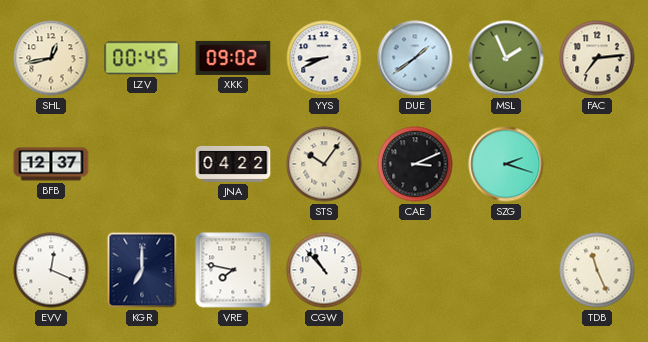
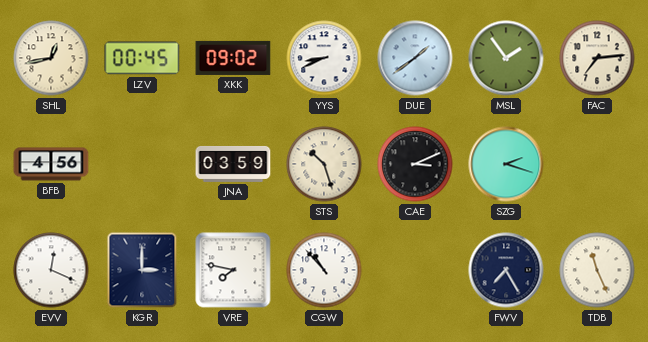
MSL: 1:56 -> 1:54
BFB: 12:37 -> 4:56
JNA: 04:22 -> 03:59
STS: 10:06 -> 10:27
KGR: 7:00 -> 3:00
FWV: none -> 7:25
